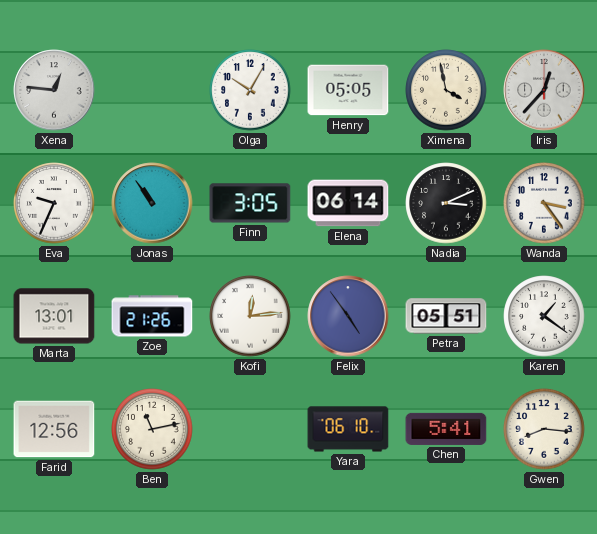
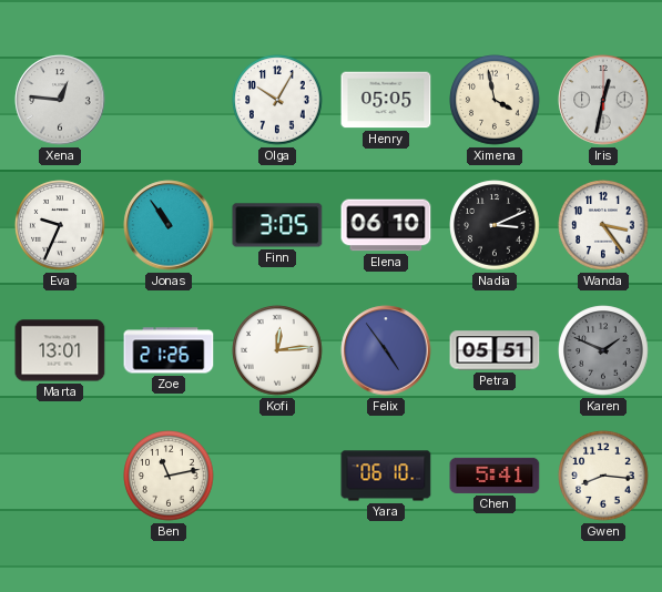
Iris: 12:37 -> 12:32
Elena: 06:14 -> 06:10
Karen: 1:21 -> 1:49
Karen dial: white -> grey
Farid: 12:56 -> none
